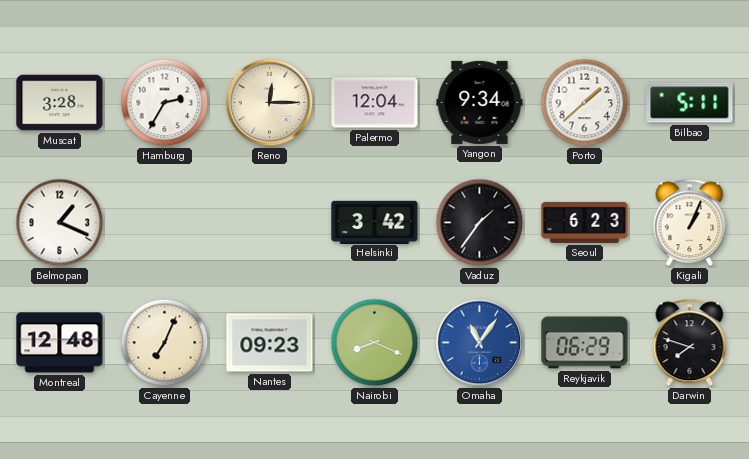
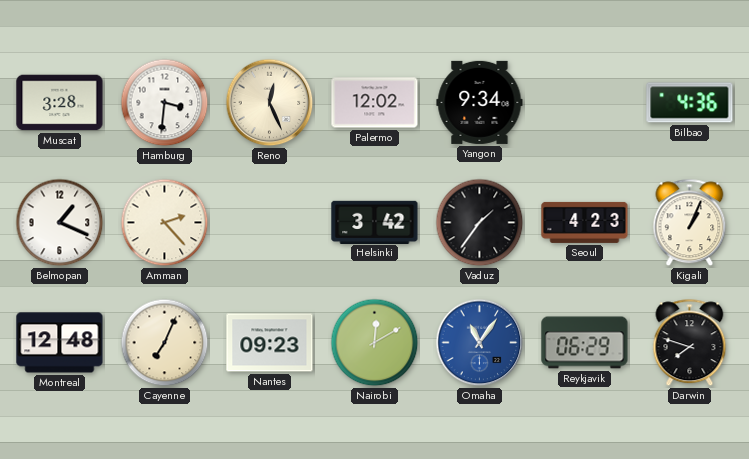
Hamburg: 2:35 -> 3:31
Reno: 12:15 -> 12:26
Palermo: 12:04 -> 12:02
Porto: 1:38 -> none
Bilbao: 5:11 -> 4:36
Amman: none -> 2:23
Seoul: 6:23 -> 4:23
Nairobi: 8:19 -> 12:10
